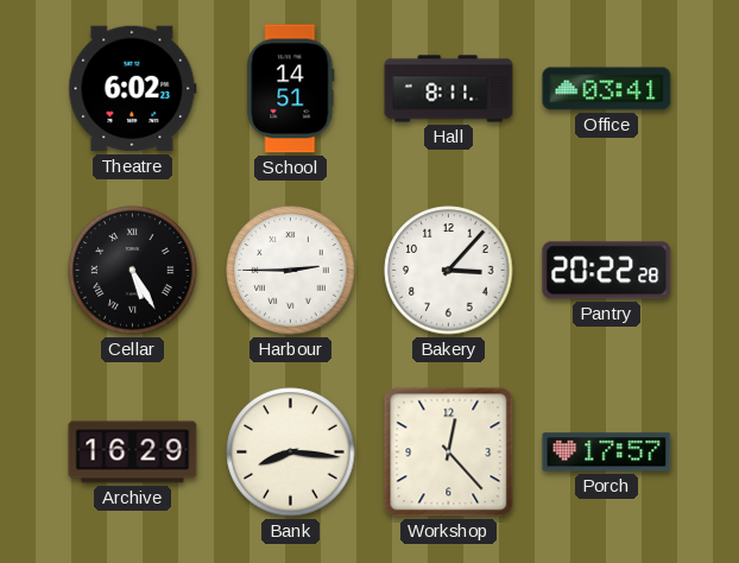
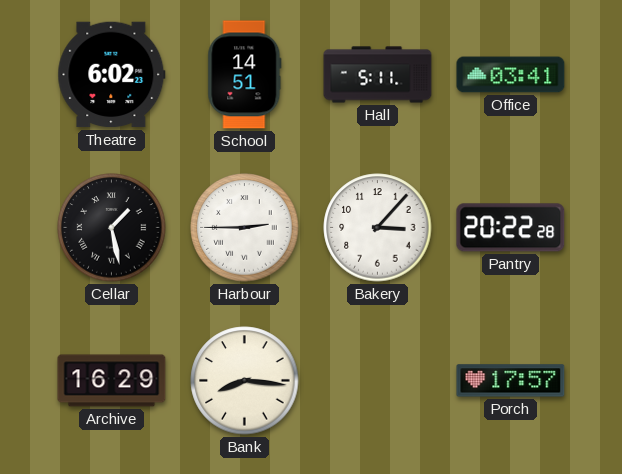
Hall: 8:11 -> 5:11
Cellar: 5:25 -> 1:28
Workshop: 12:23 -> none
